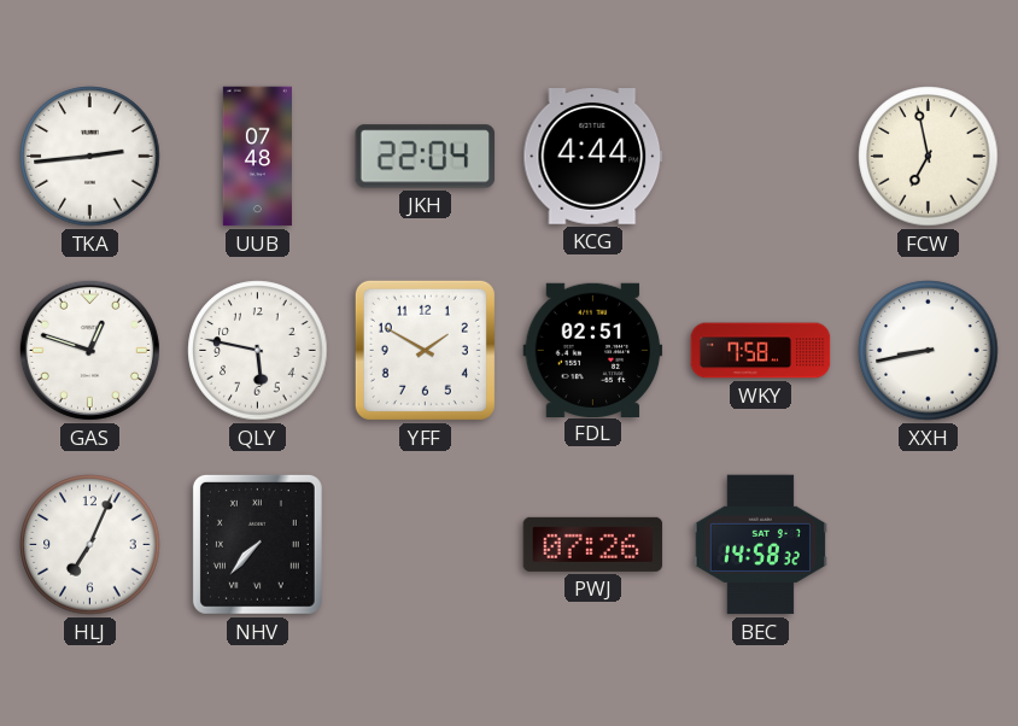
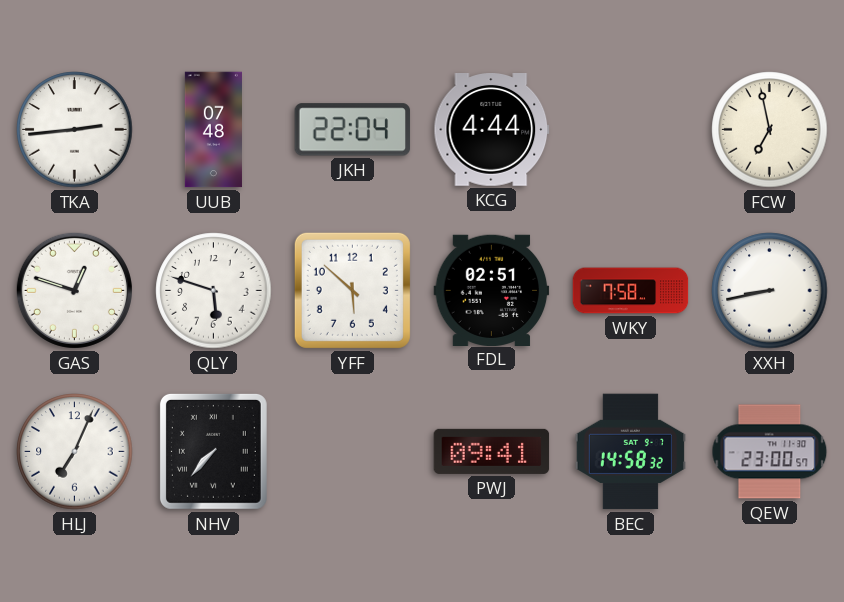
QLY: 5:47 -> 5:48
YFF: 1:50 -> 5:52
PWJ: 07:26 -> 09:41
QEW: none -> 23:00
